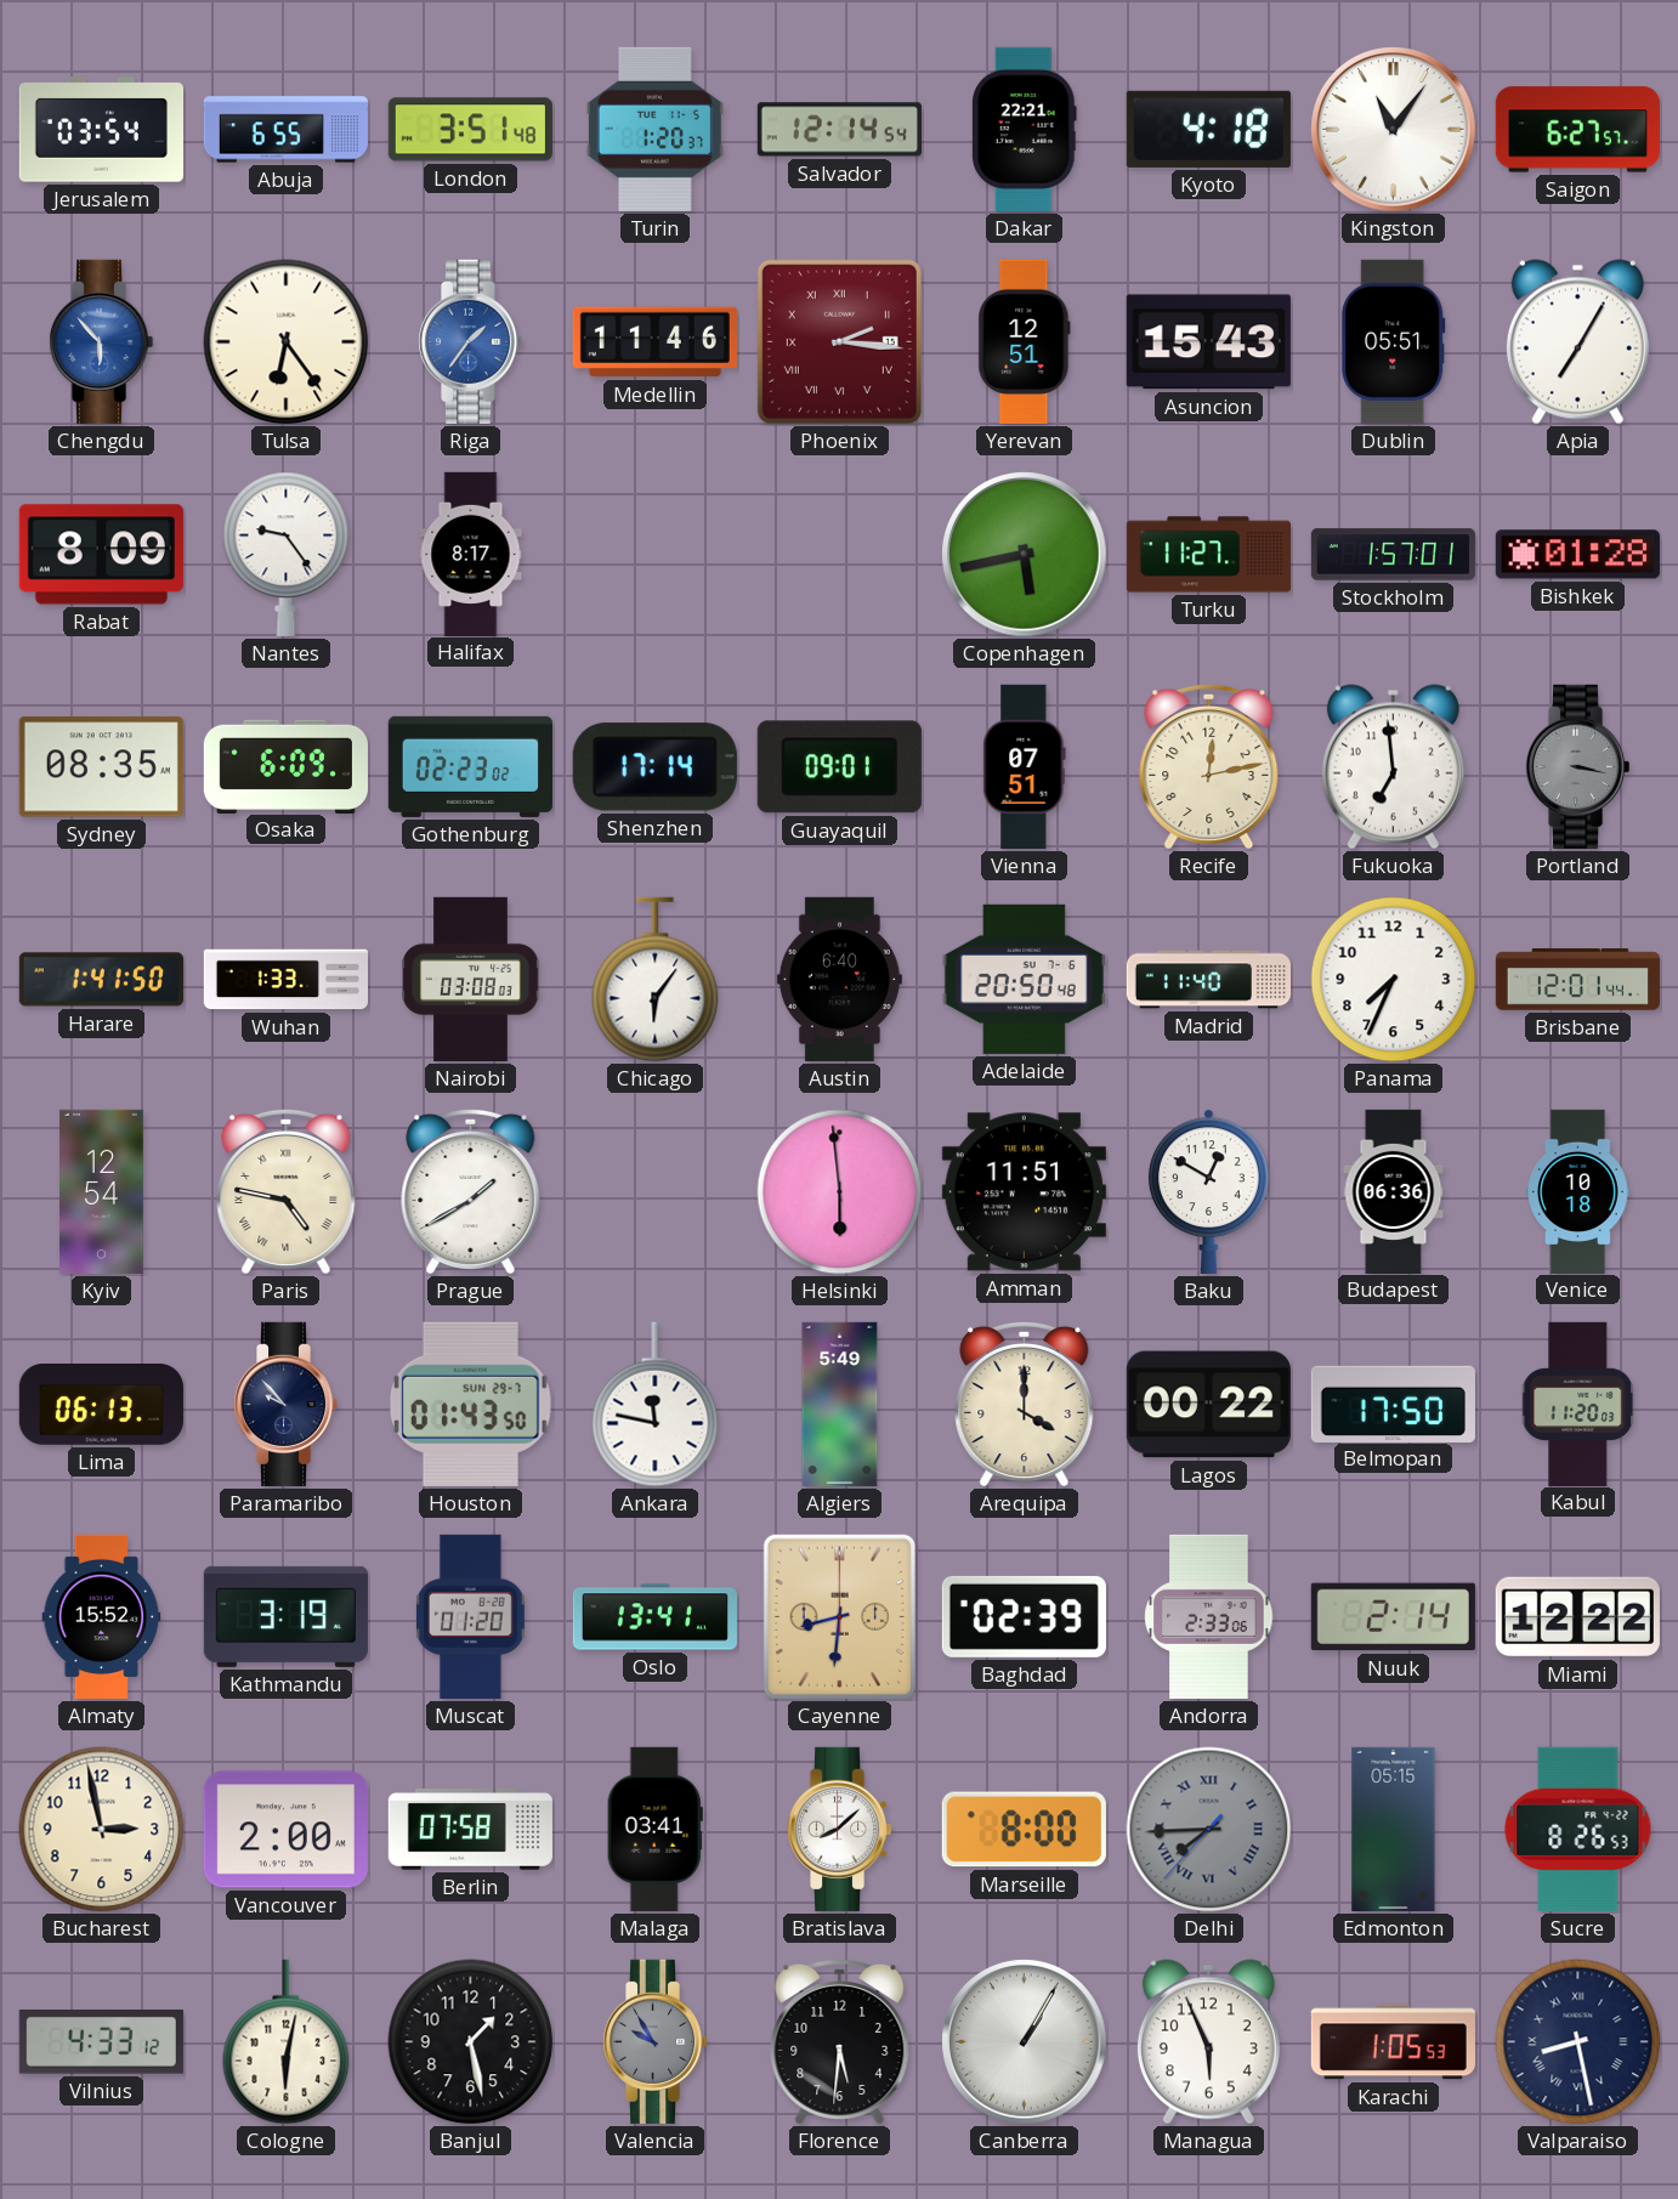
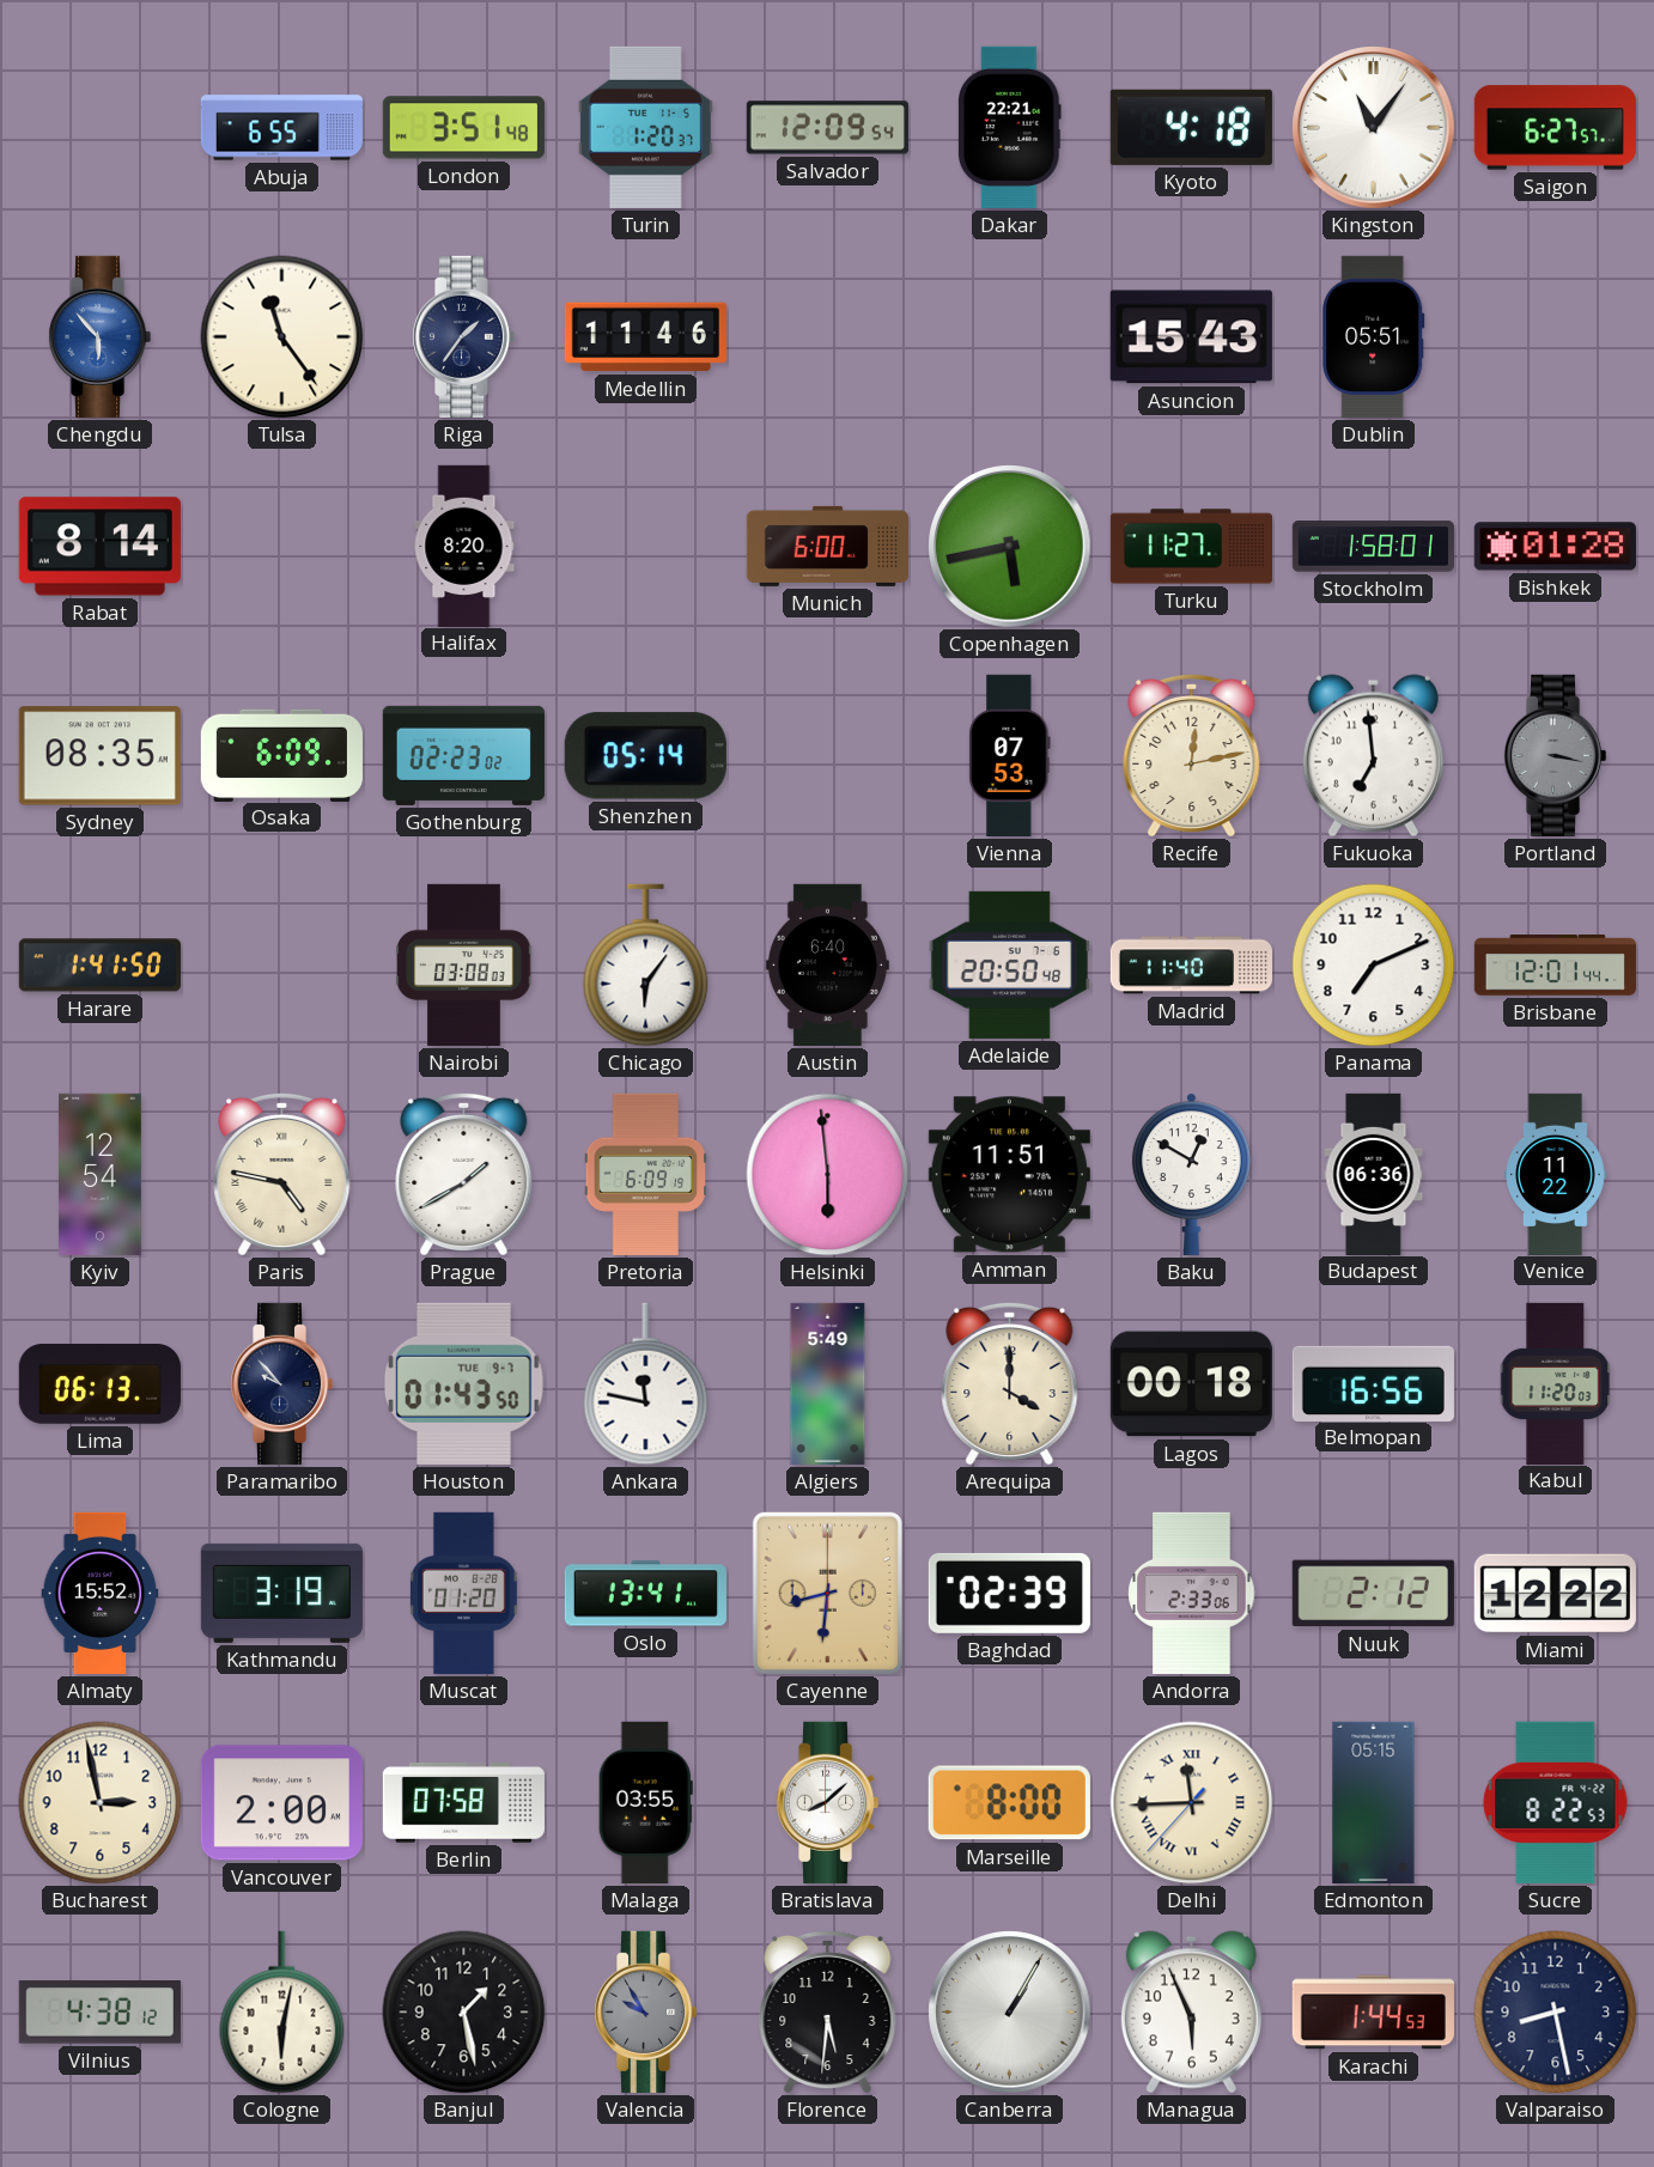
Jerusalem: 03:54 -> none
Salvador: 12:14 -> 12:09
Tulsa: 6:24 -> 11:24
Riga dial: blue -> navy
Phoenix: 2:16 -> none
Yerevan: 12:51 -> none
Apia: 7:05 -> none
Rabat: 8:09 -> 8:14
Nantes: 9:24 -> none
Halifax: 8:17 -> 8:20
Munich: none -> 6:00
Stockholm: 1:57 -> 1:58
Shenzhen: 17:14 -> 05:14
Guayaquil: 09:01 -> none
Vienna: 07:51 -> 07:53
Wuhan: 1:33 -> none
Panama: 7:34 -> 7:11
Pretoria: none -> 6:09
Venice: 10:18 -> 11:22
Houston date: SUN 29-7 -> TUE 9-7
Lagos: 00:22 -> 00:18
Belmopan: 17:50 -> 16:56
Nuuk: 2:14 -> 2:12
Malaga: 03:41 -> 03:55
Delhi: 7:44 -> 11:44
Delhi dial: grey -> cream
Sucre: 8:26 -> 8:22
Vilnius: 4:33 -> 4:38
Karachi: 1:05 -> 1:44
Valparaiso numerals: Roman -> Arabic
